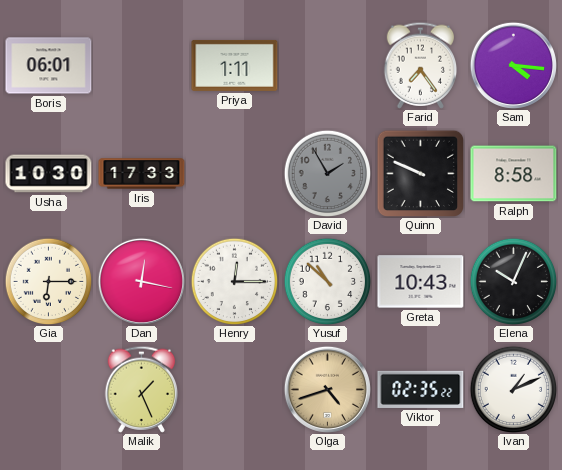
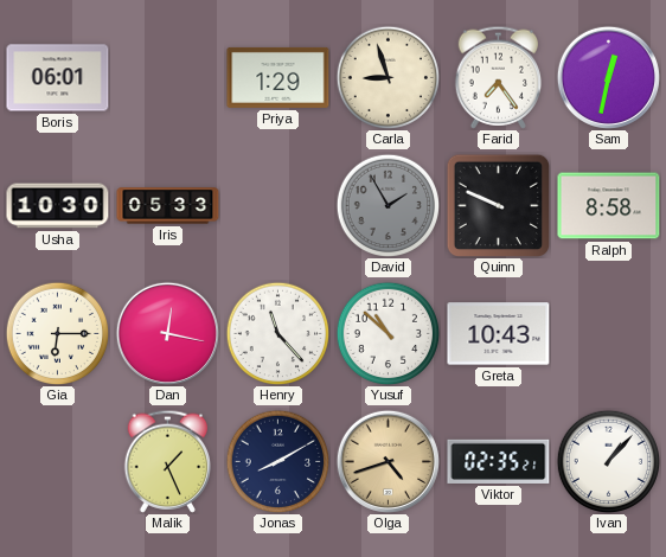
Priya: 1:11 -> 1:29
Carla: none -> 8:57
Sam: 4:16 -> 12:32
Iris: 17:33 -> 05:33
Henry: 12:15 -> 11:23
Elena: 10:04 -> none
Jonas: none -> 8:10
Viktor: 02:35:22 -> 02:35:21
Ivan: 1:11 -> 1:07
